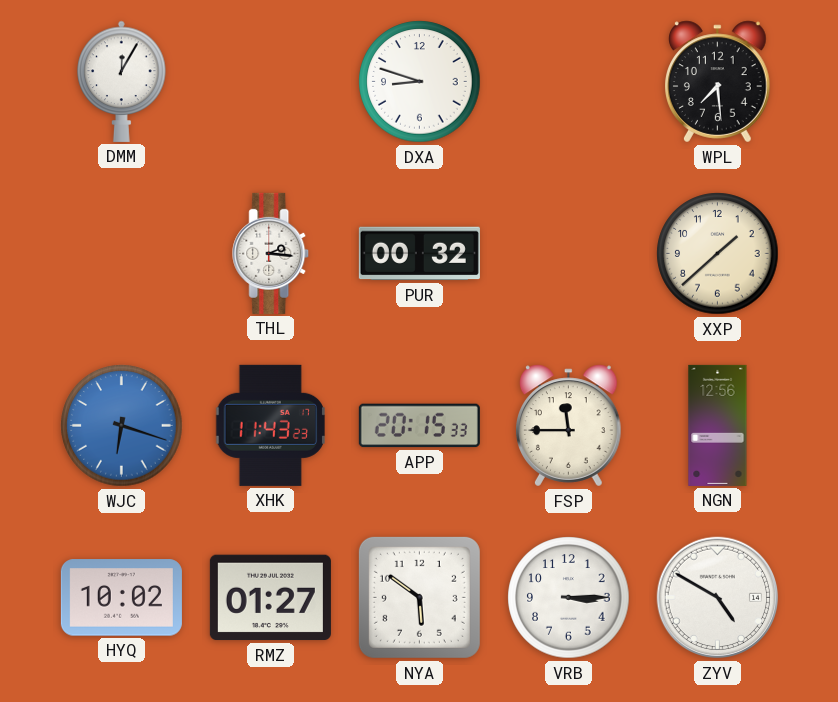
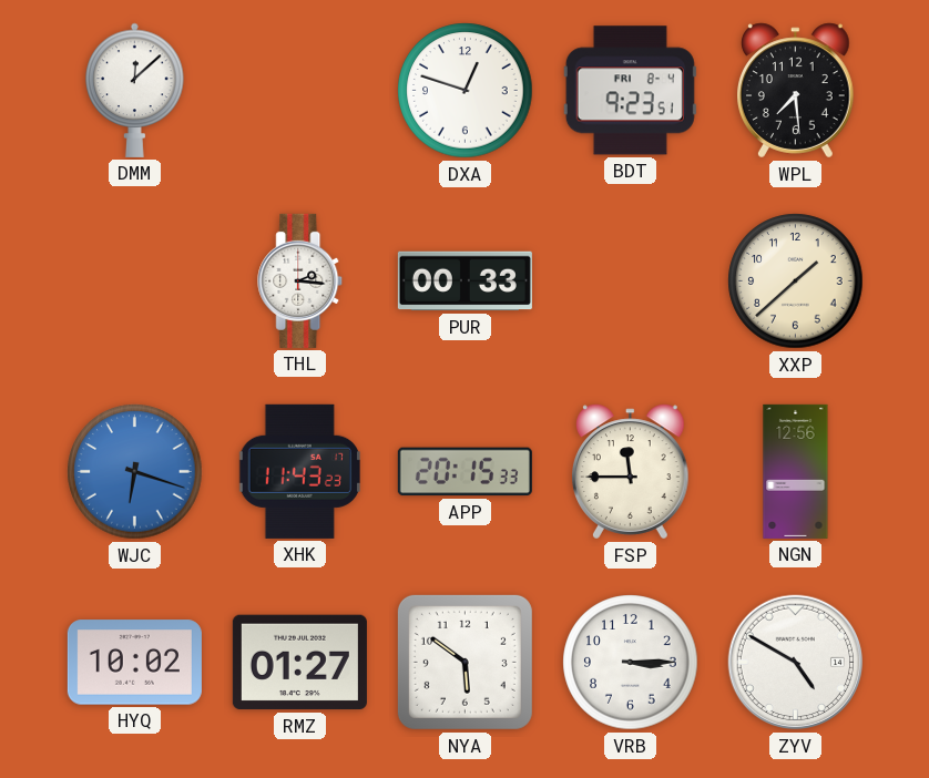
DMM: 12:05 -> 12:08
DXA: 8:48 -> 12:48
BDT: none -> 9:23
PUR: 00:32 -> 00:33
